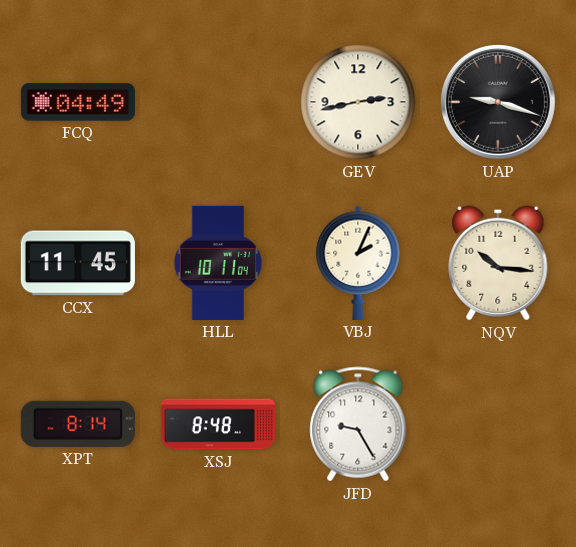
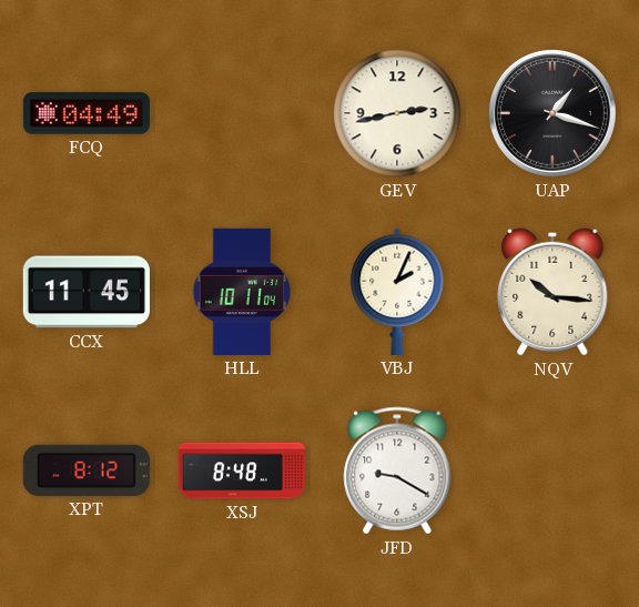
UAP: 9:18 -> 1:18
XPT: 8:14 -> 8:12
JFD: 9:25 -> 9:20
